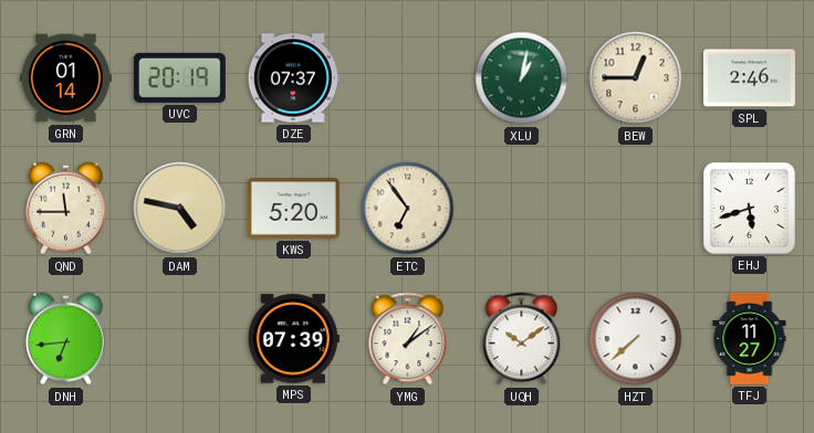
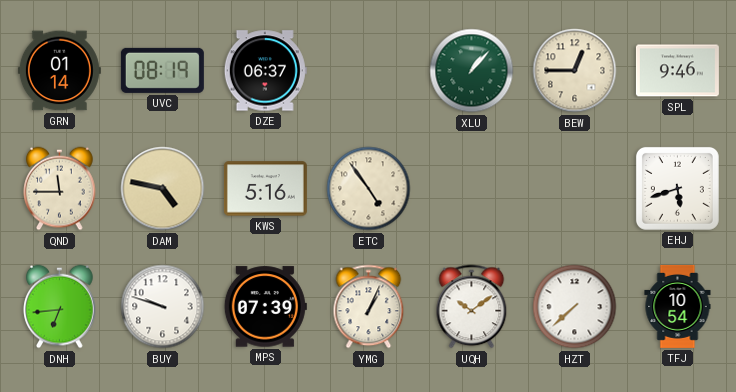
UVC: 20:19 -> 08:19
DZE: 07:37 -> 06:37
XLU: 1:02 -> 1:07
SPL: 2:46 -> 9:46
KWS: 5:20 -> 5:16
ETC: 6:54 -> 4:54
BUY: none -> 9:48
YMG: 1:09 -> 1:04
TFJ: 11:27 -> 10:54
